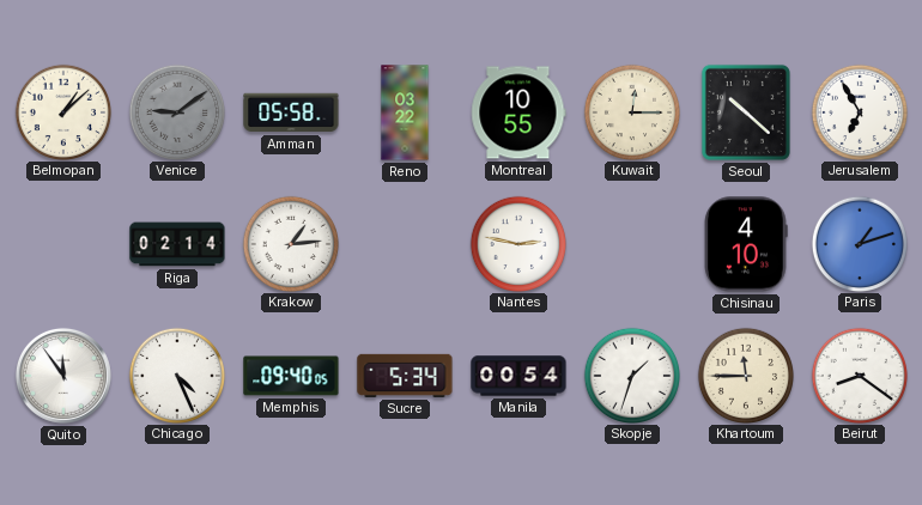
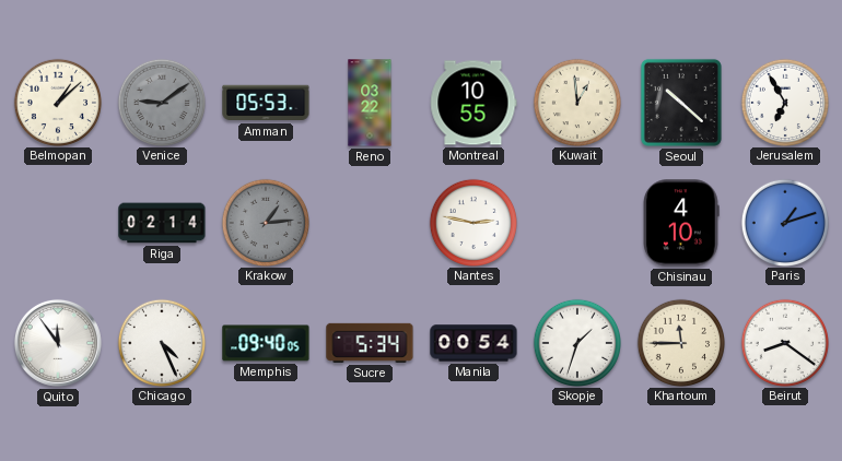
Amman: 05:58 -> 05:53
Kuwait: 12:15 -> 12:59
Krakow dial: white -> grey
